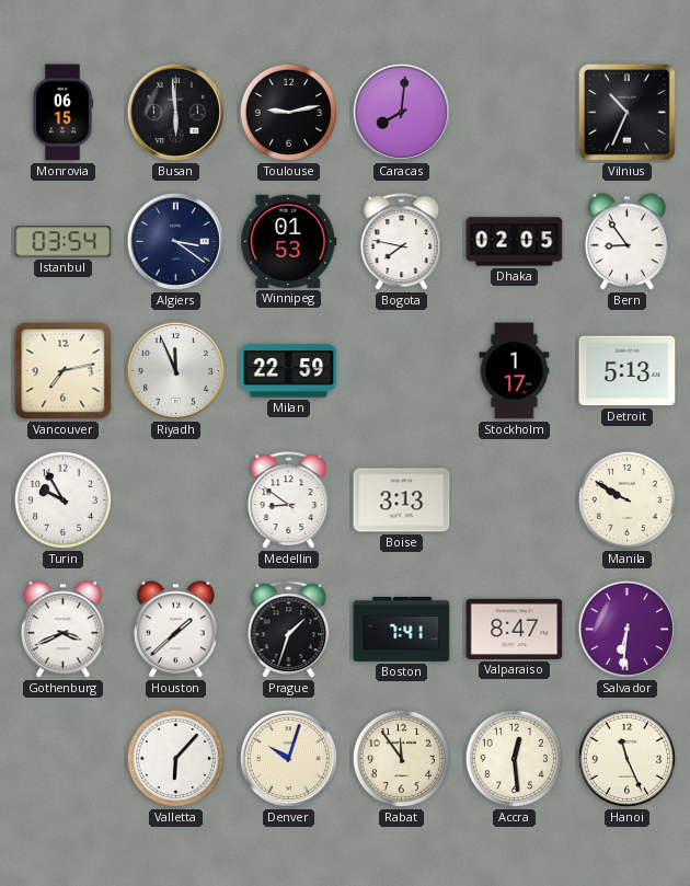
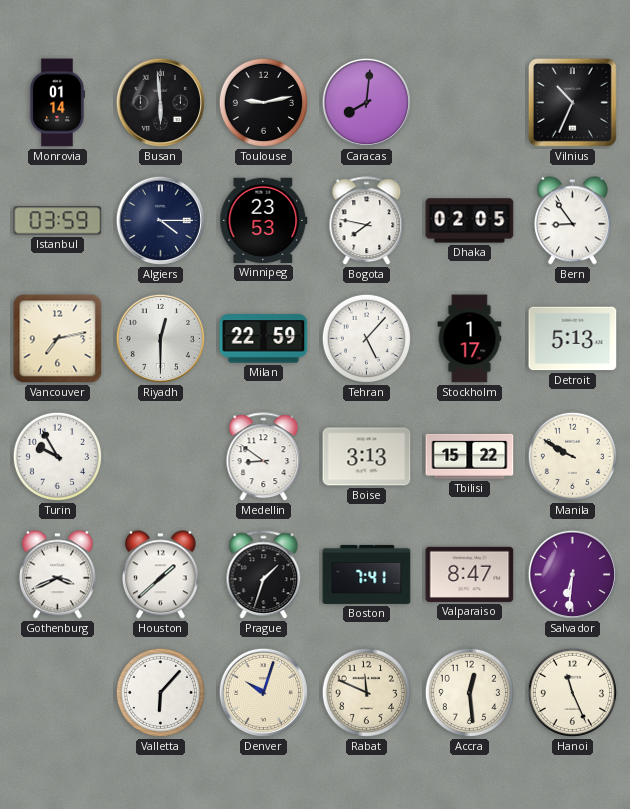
Monrovia: 06:15 -> 01:14
Istanbul: 03:54 -> 03:59
Algiers: 3:21 -> 4:15
Winnipeg: 01:53 -> 23:53
Riyadh: 11:56 -> 12:30
Tehran: none -> 5:07
Tbilisi: none -> 15:22
Rabat: 11:54 -> 11:49
